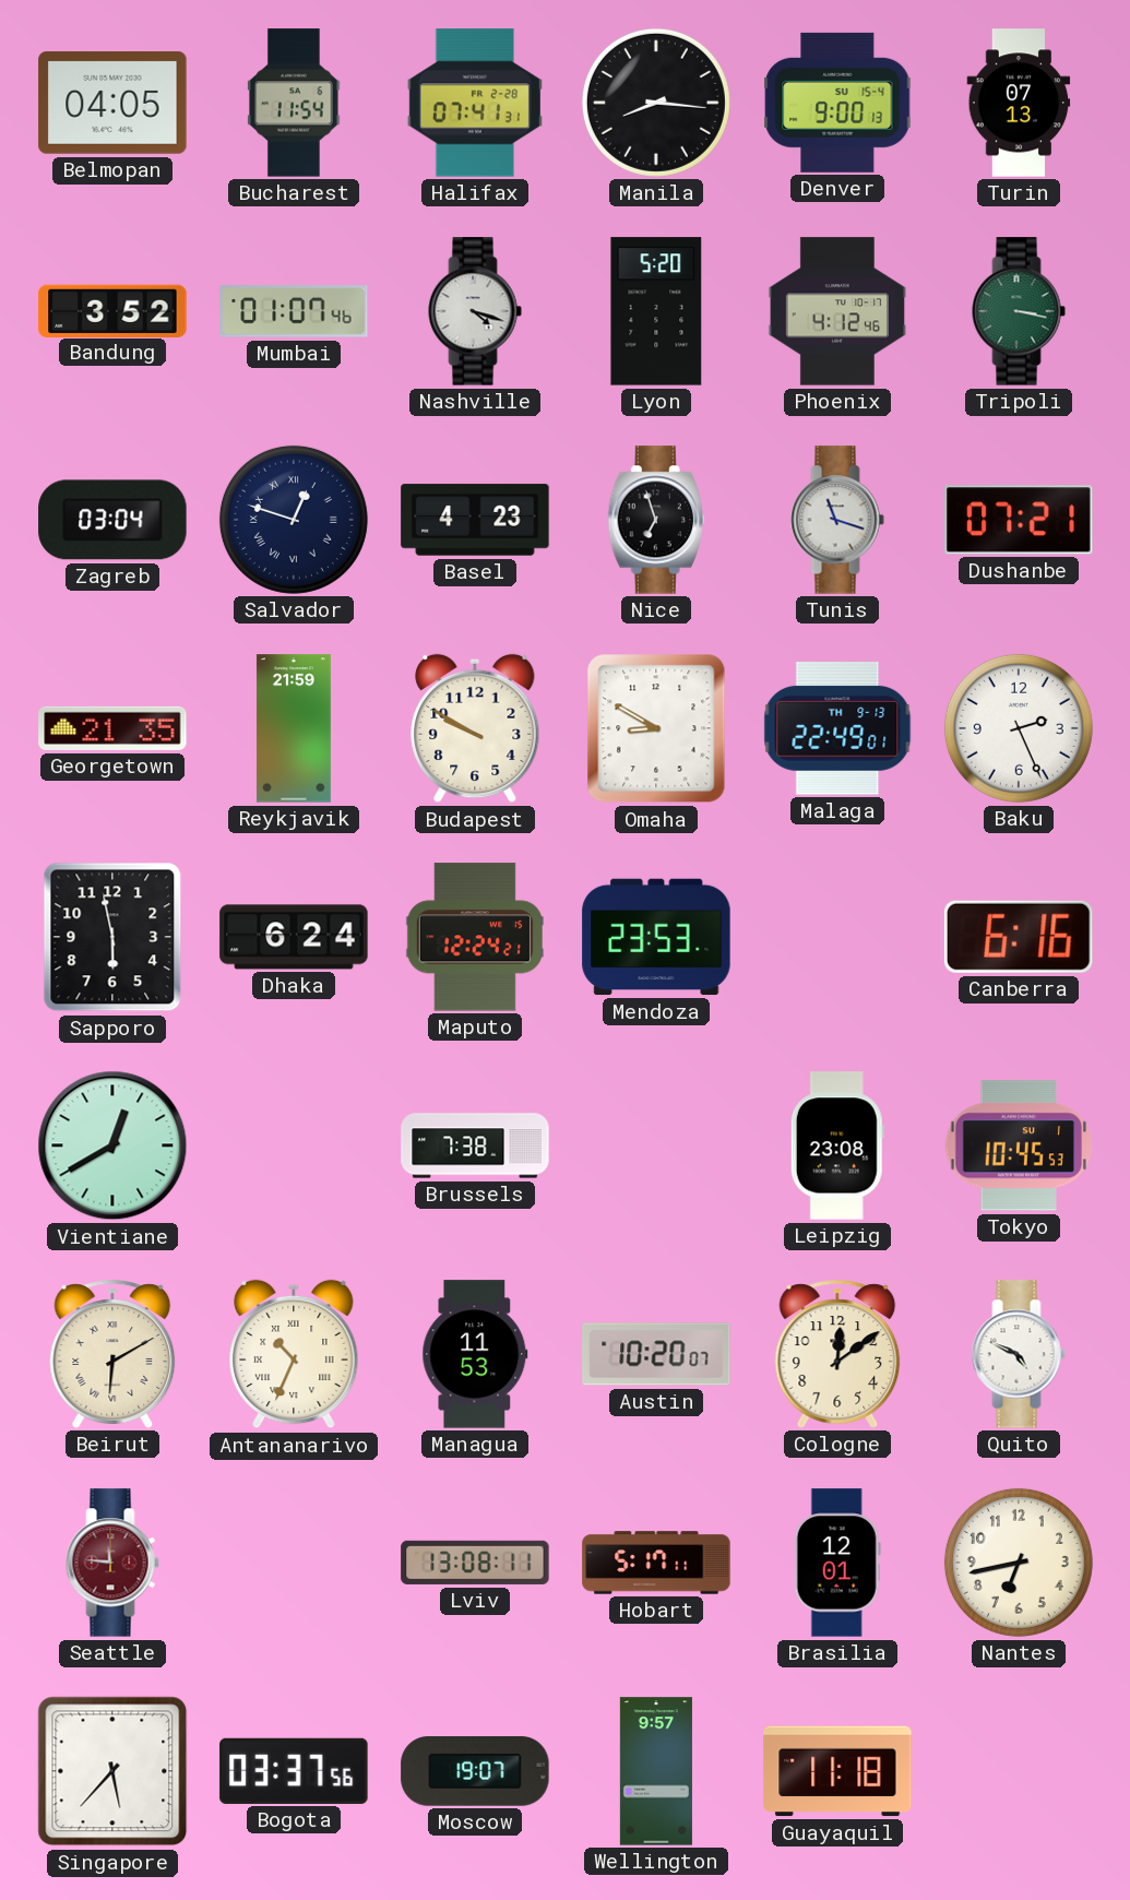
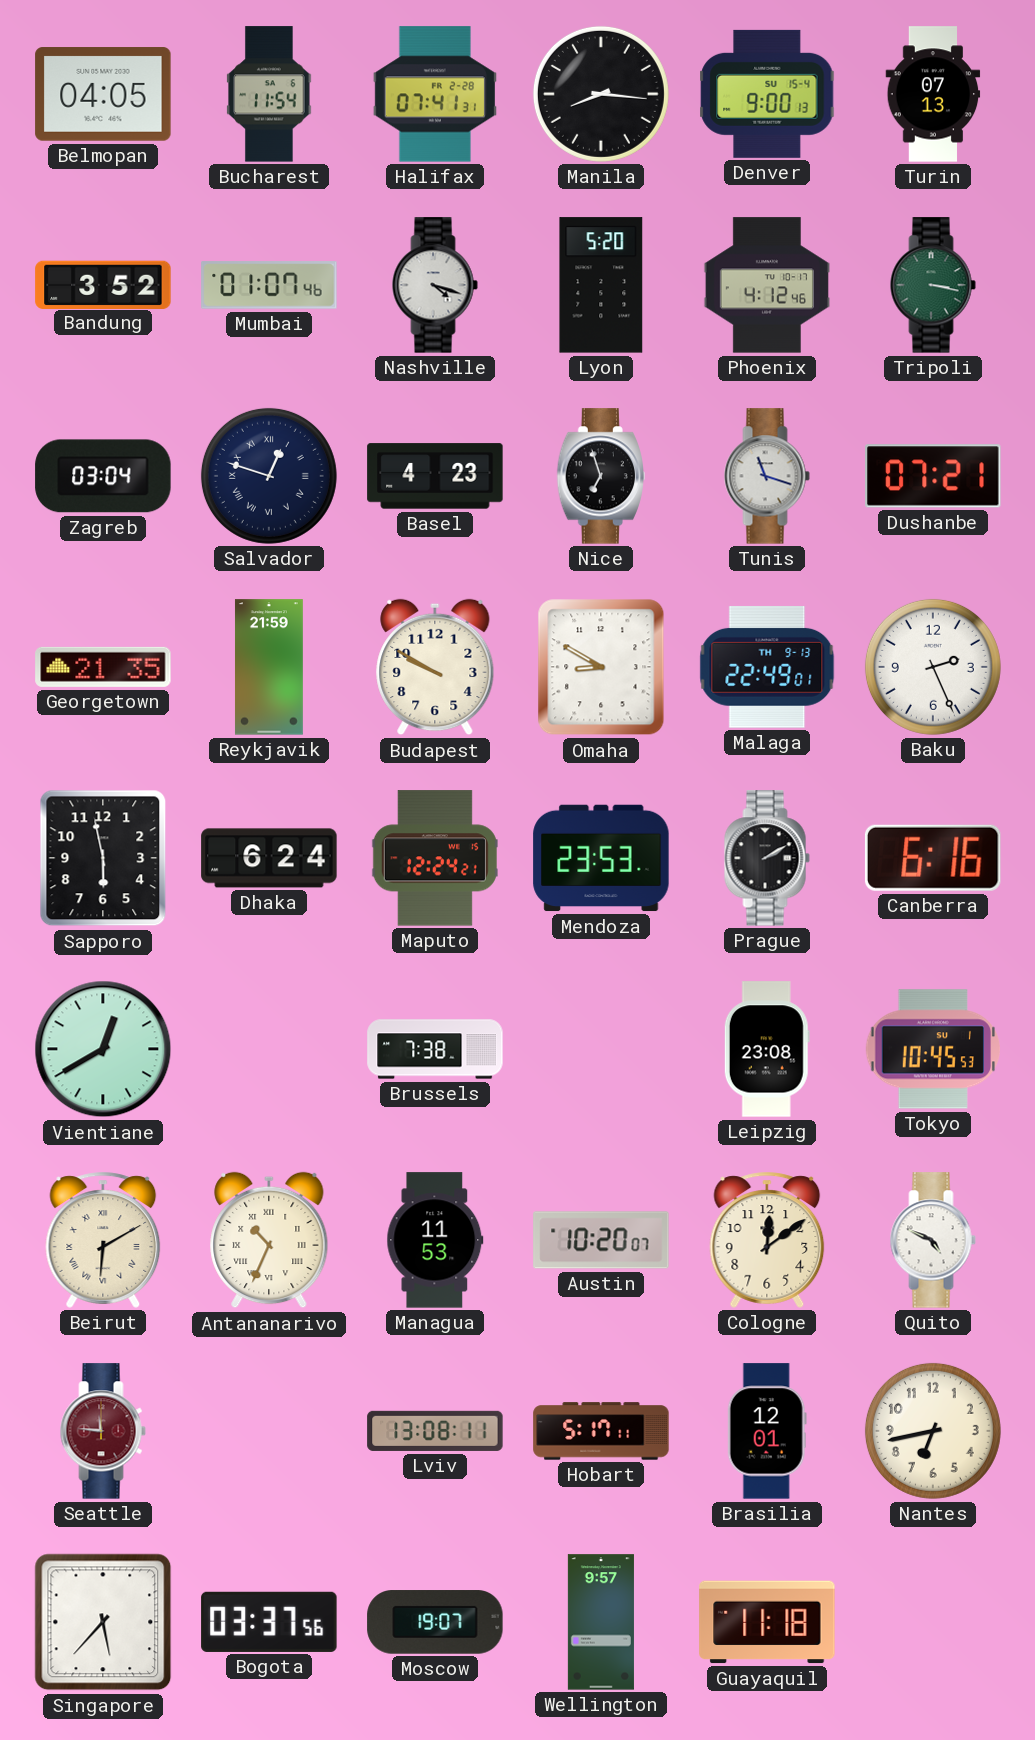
Prague: none -> 2:10
